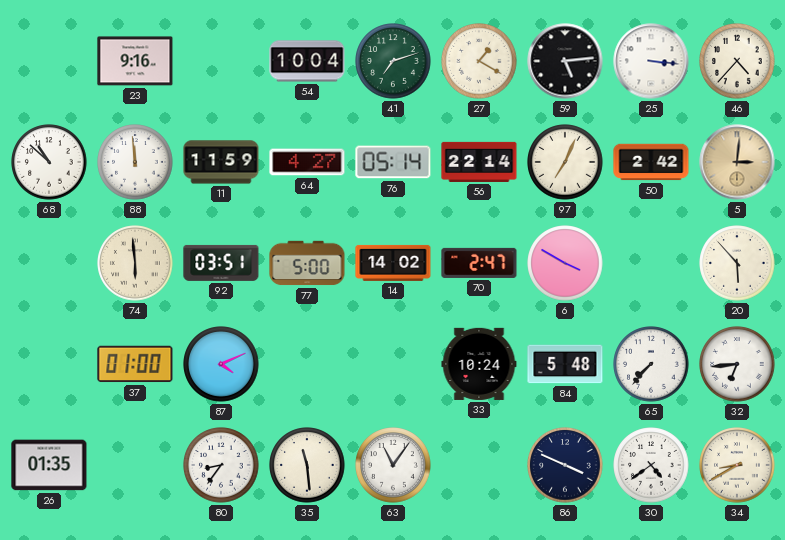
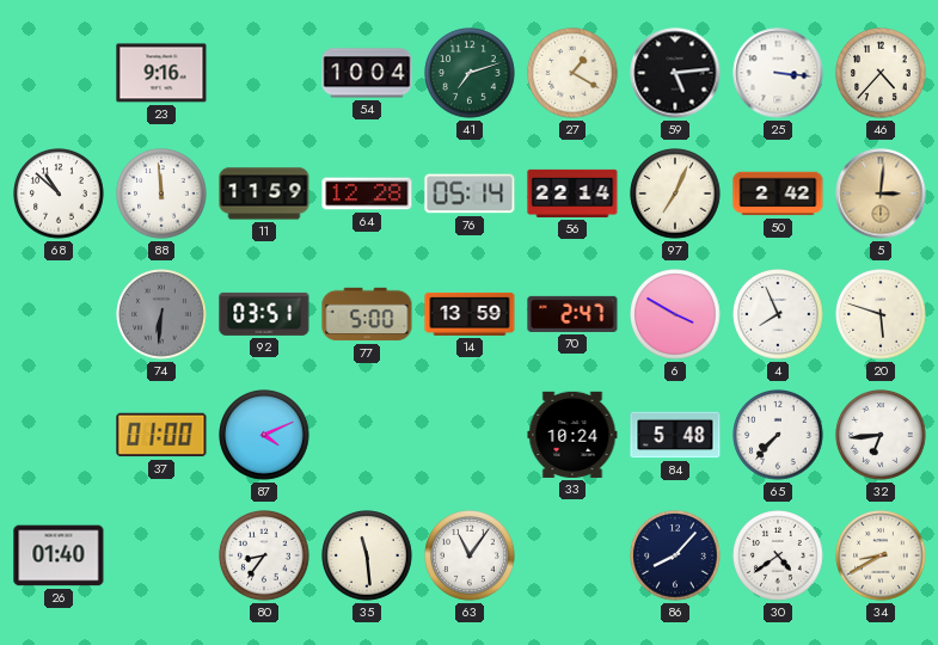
64: 4:27 -> 12:28
74: 5:59 -> 6:31
74 dial: cream -> grey
14: 14:02 -> 13:59
4: none -> 7:56
20: 5:53 -> 5:48
26: 01:35 -> 01:40
86: 3:49 -> 8:07
